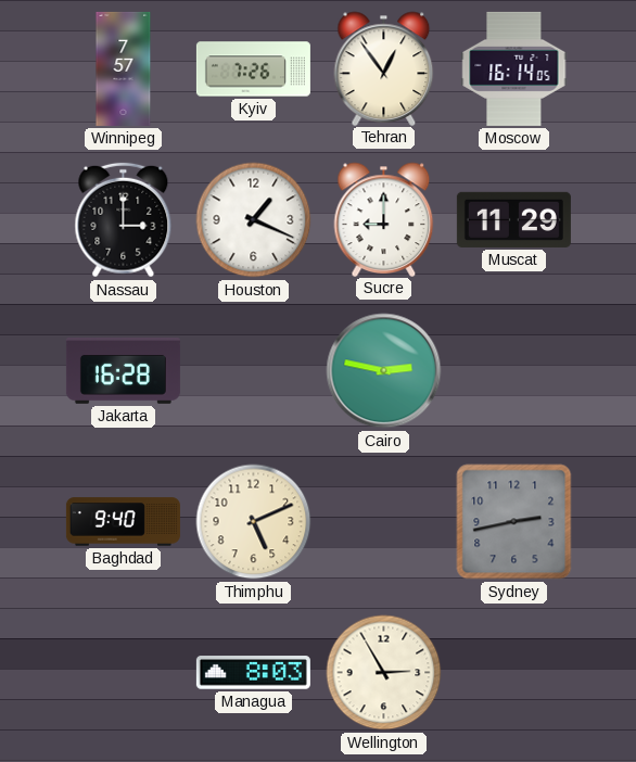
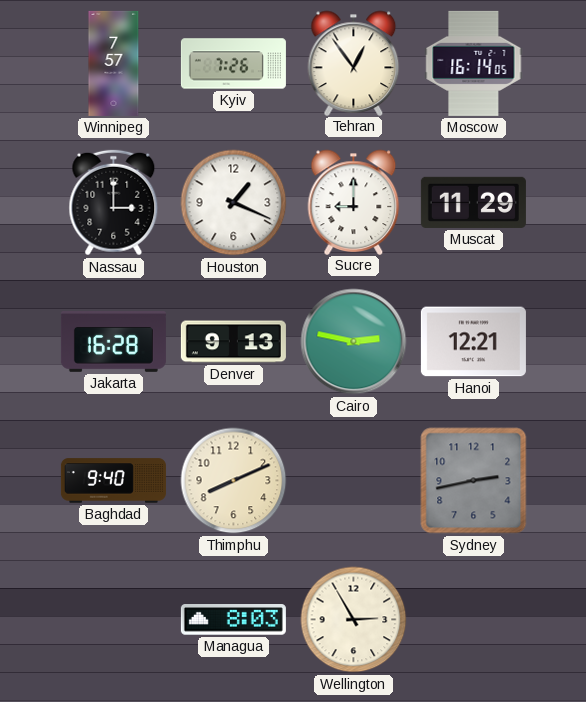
Denver: none -> 9:13
Hanoi: none -> 12:21
Thimphu: 5:11 -> 8:11
